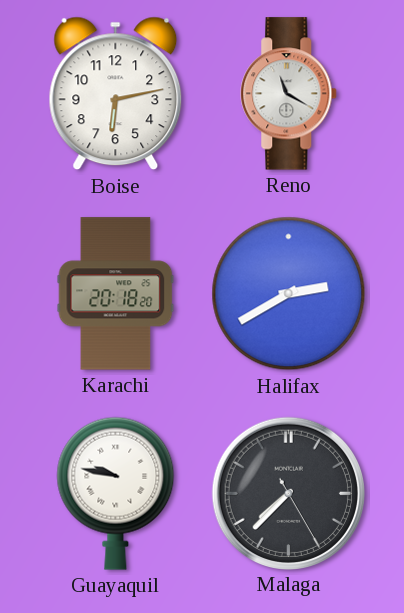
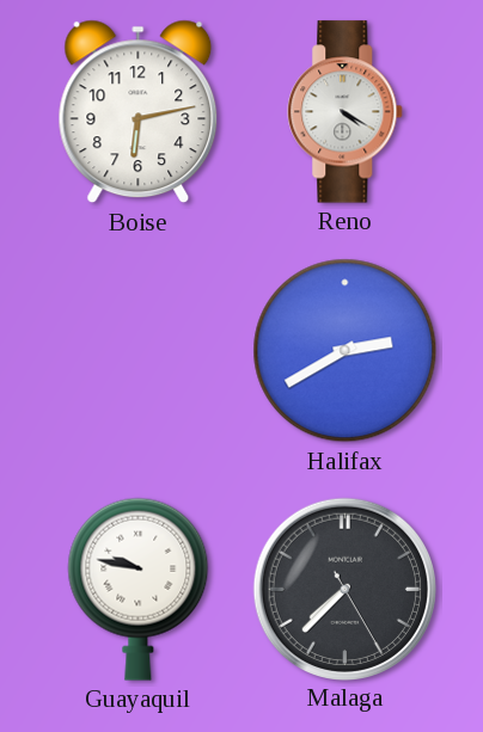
Reno: 11:20 -> 4:20
Karachi: 20:18 -> none
